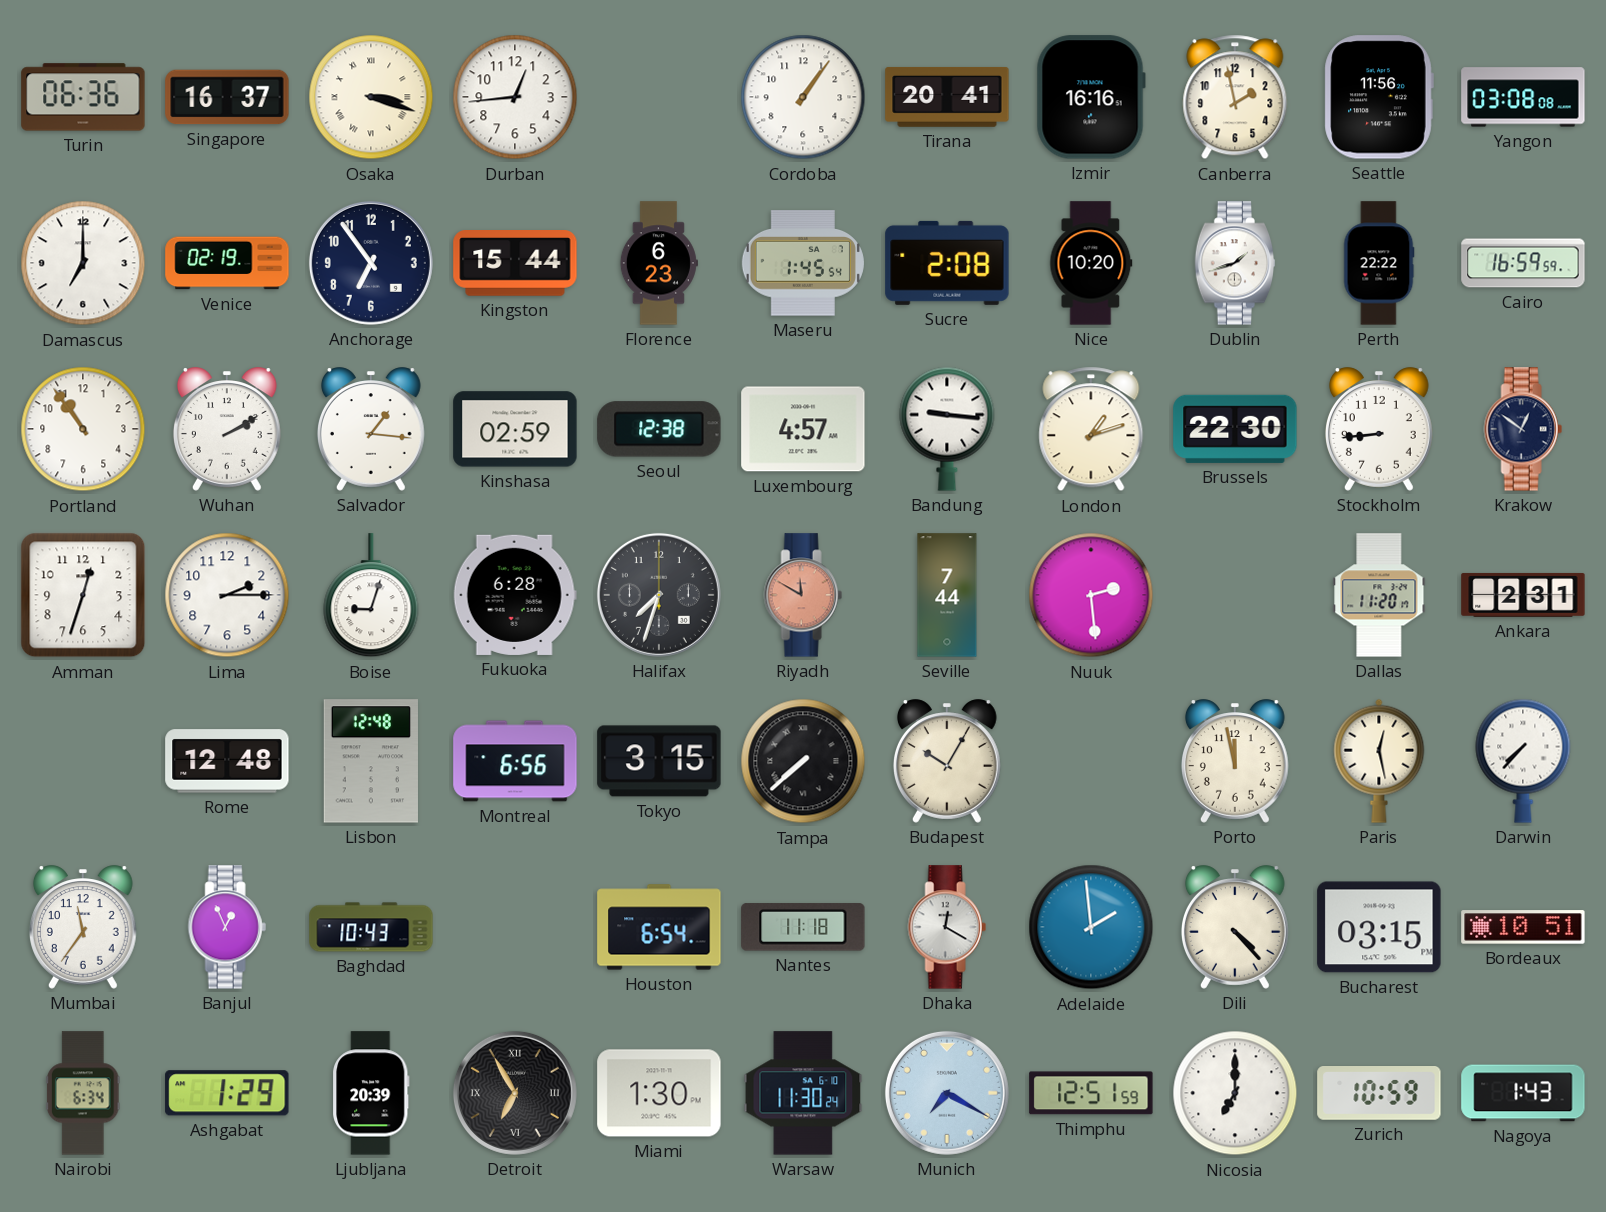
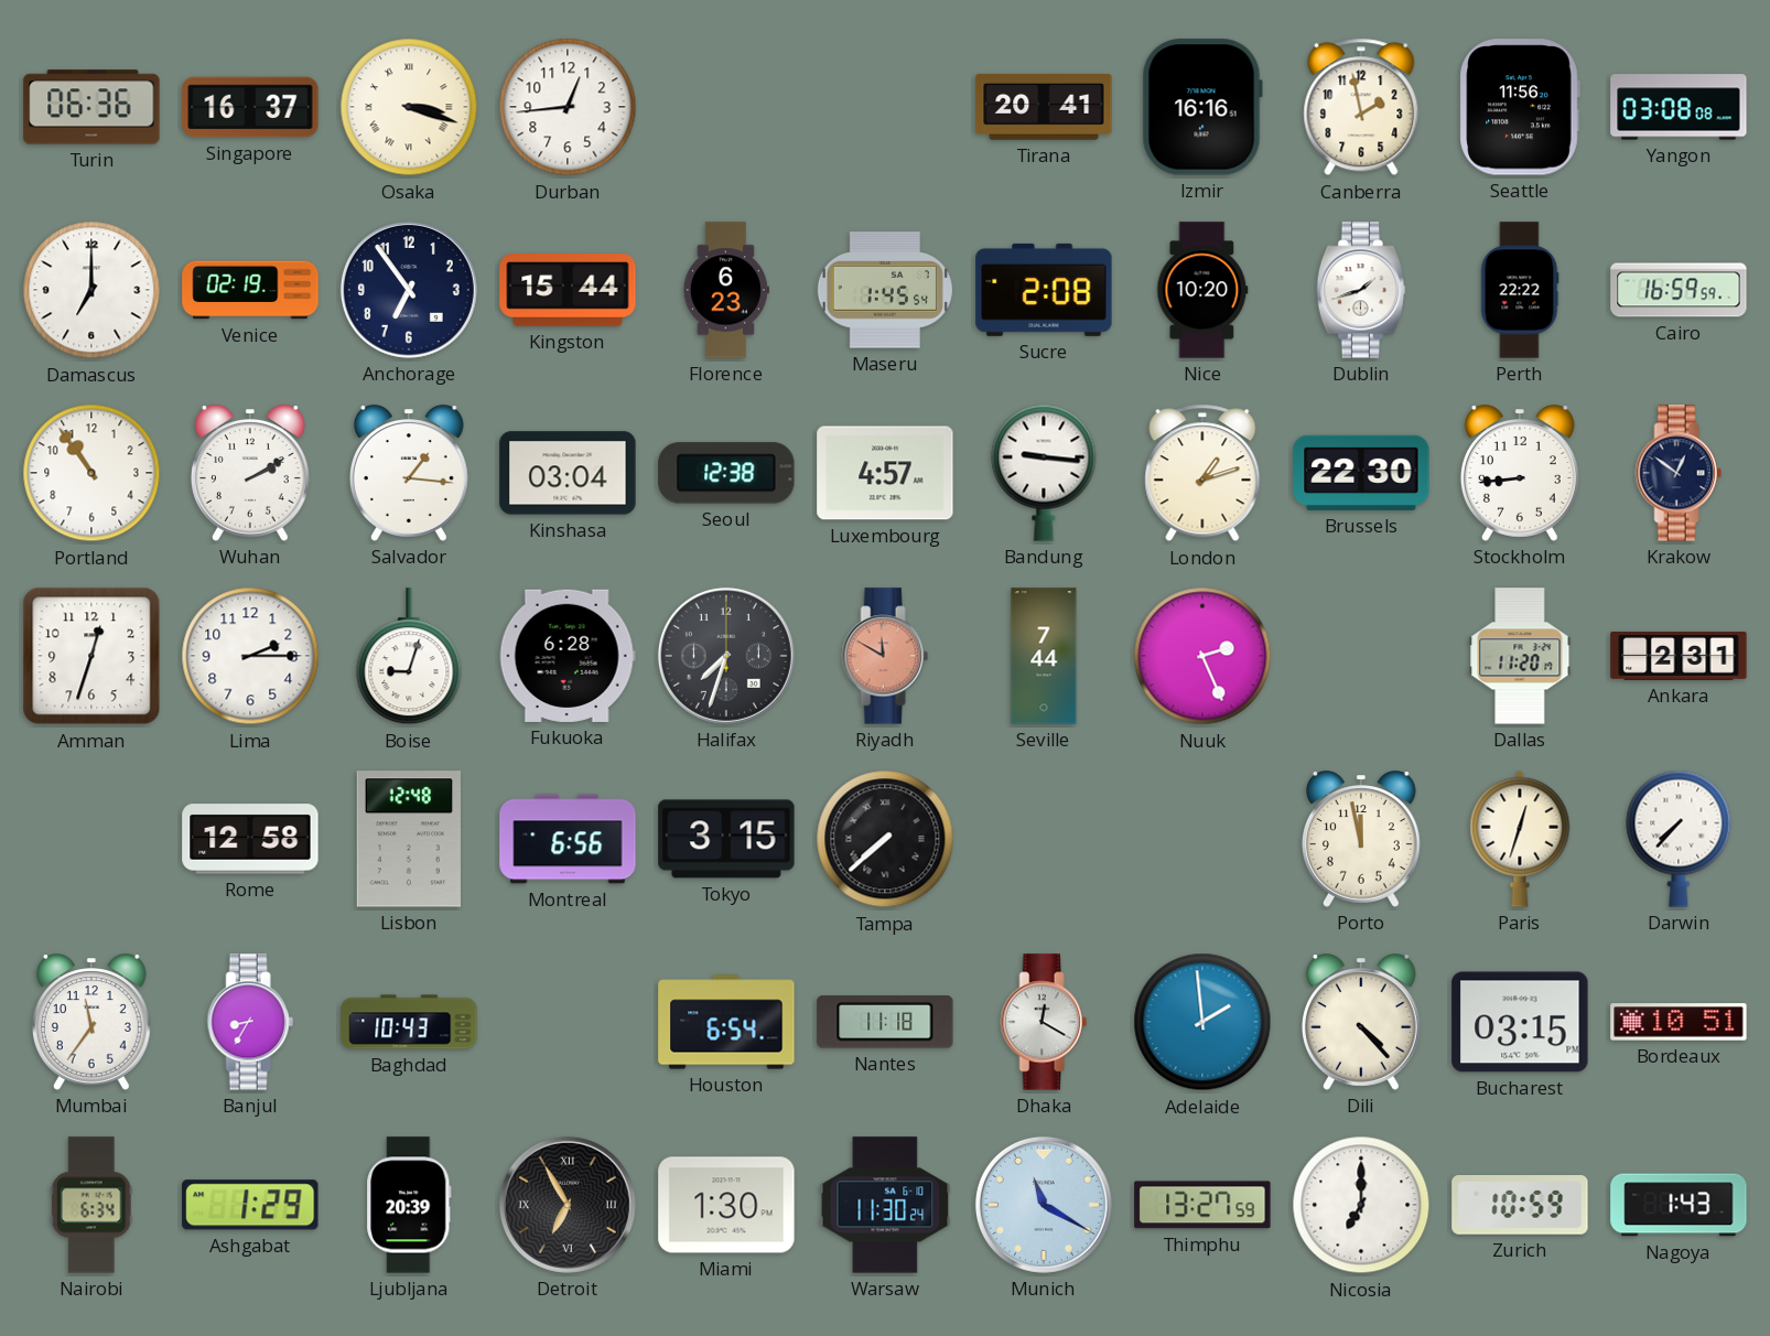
Cordoba: 1:06 -> none
Kinshasa: 02:59 -> 03:04
Nuuk: 2:29 -> 2:26
Rome: 12:48 -> 12:58
Budapest: 10:05 -> none
Paris: 12:28 -> 12:33
Banjul: 12:56 -> 8:35
Munich: 7:20 -> 11:20
Thimphu: 12:51 -> 13:27
